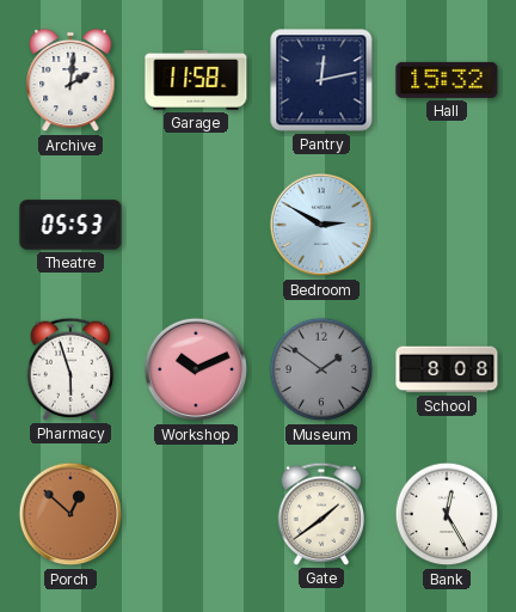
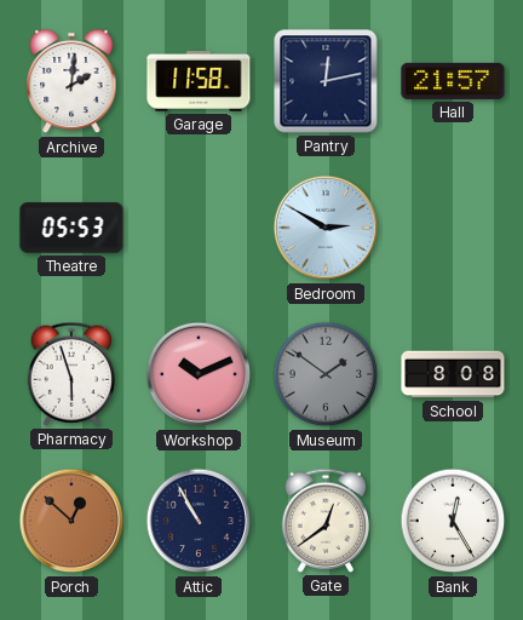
Hall: 15:32 -> 21:57
Attic: none -> 10:55
Gate: 1:39 -> 12:39
